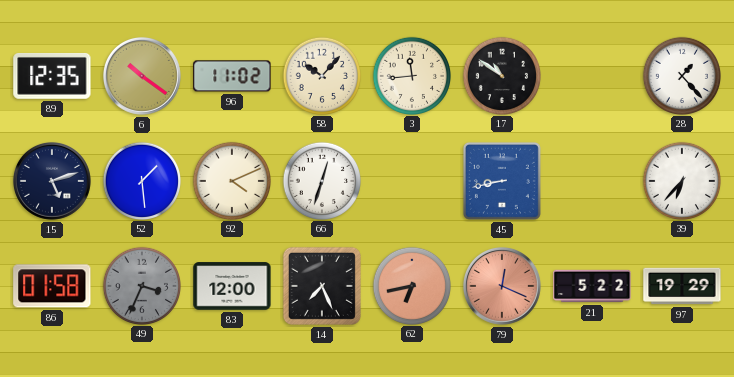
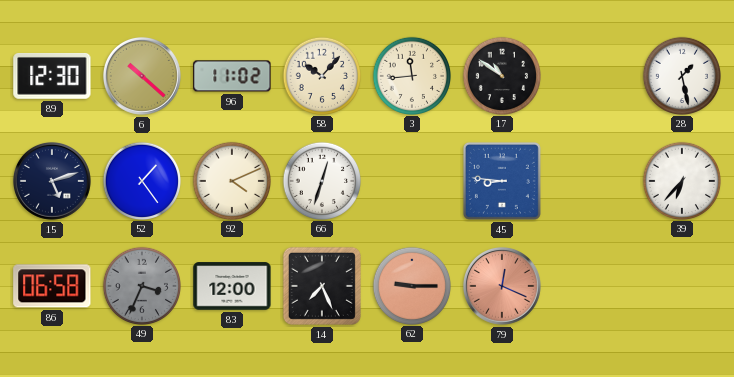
89: 12:35 -> 12:30
6: 10:21 -> 10:22
28: 1:23 -> 1:28
52: 1:29 -> 1:24
45: 8:43 -> 8:46
86: 01:58 -> 06:58
62: 6:43 -> 9:15
21: 5:22 -> none
97: 19:29 -> none
